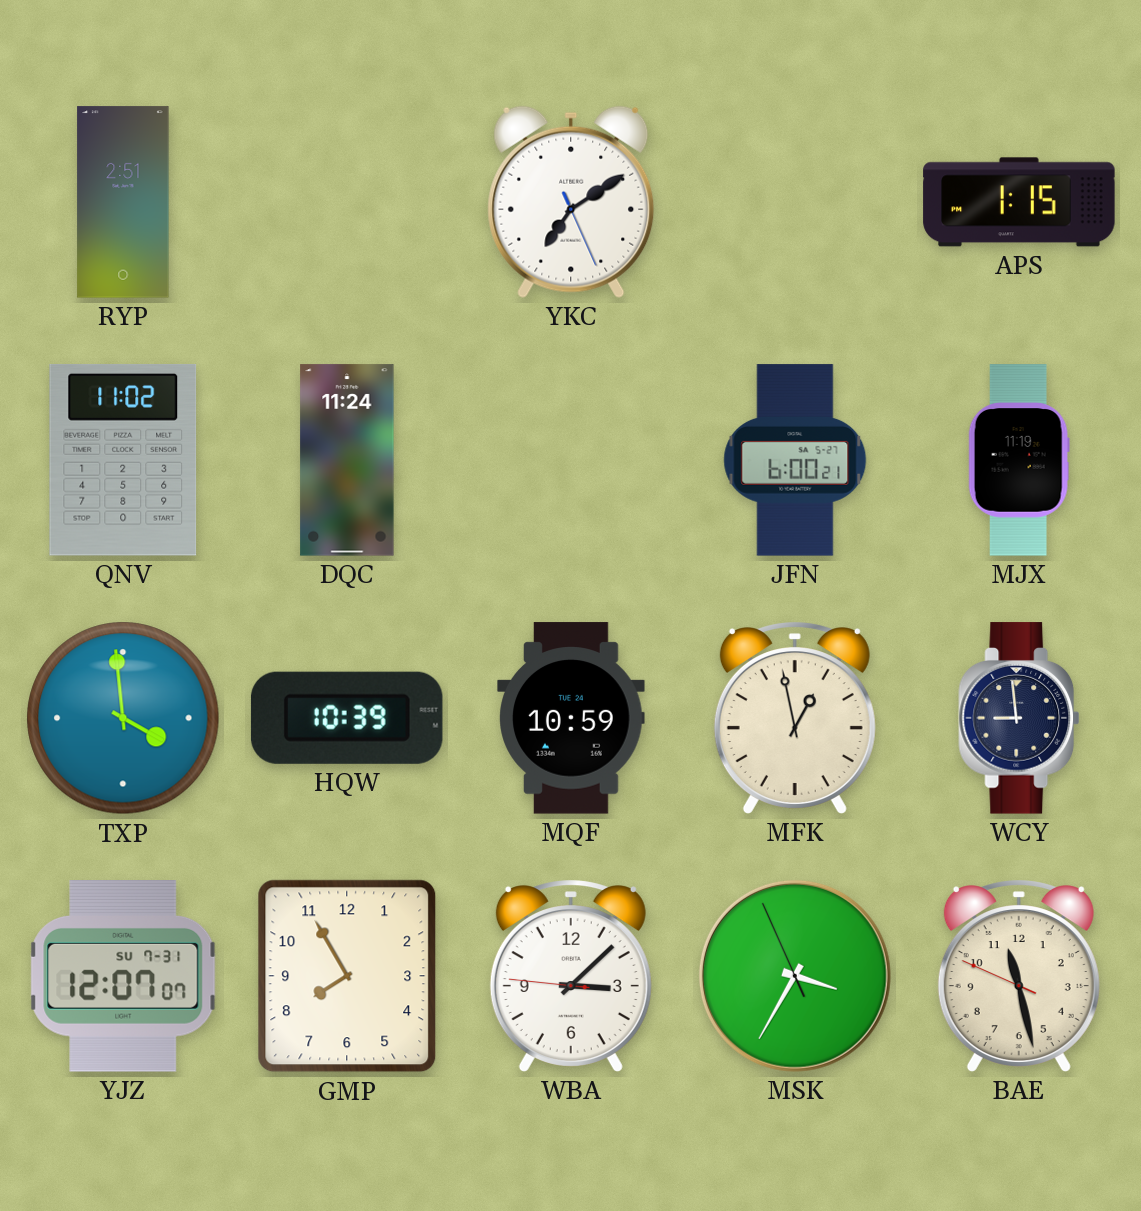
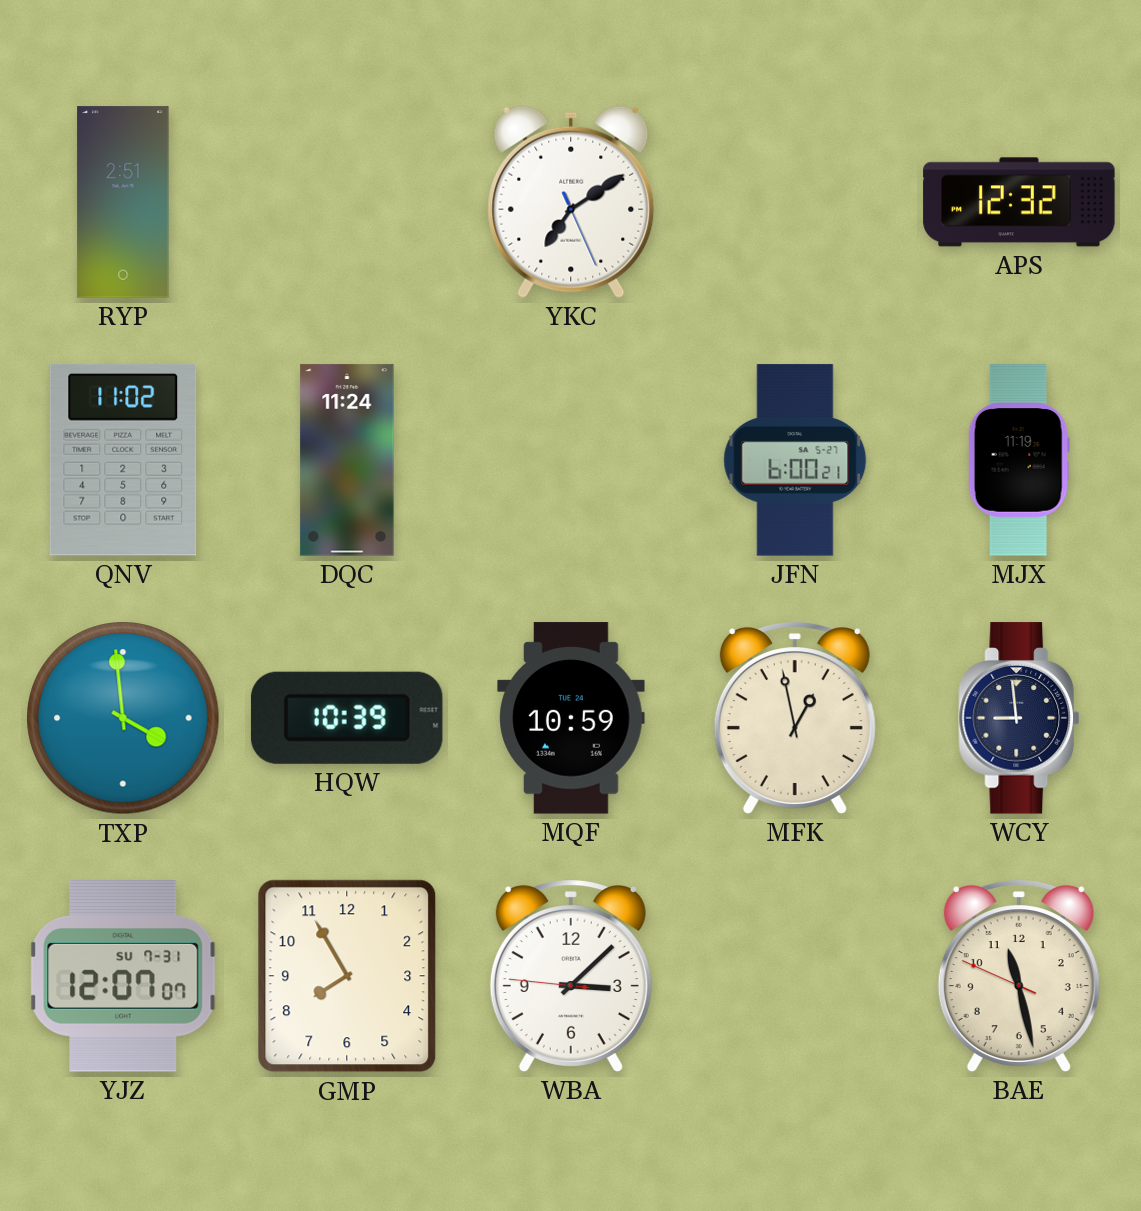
APS: 1:15 -> 12:32
MSK: 3:34 -> none
